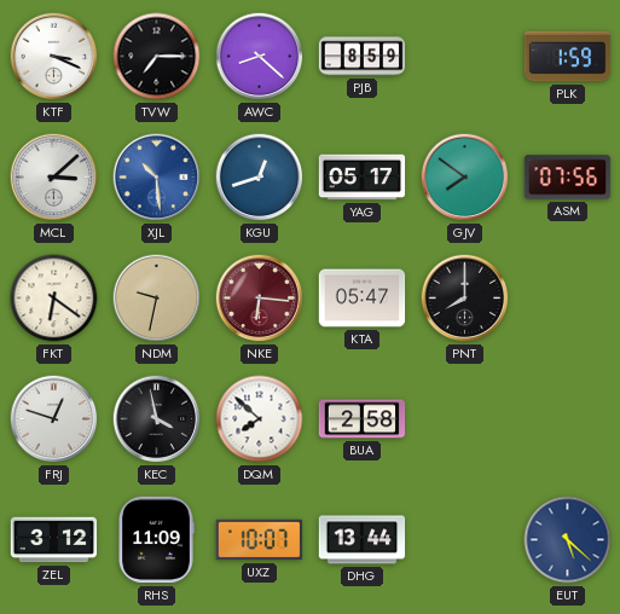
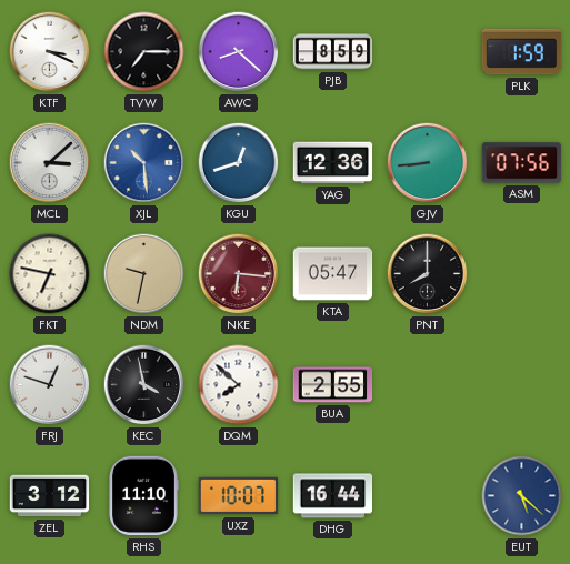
YAG: 05:17 -> 12:36
GJV: 7:51 -> 8:44
FKT: 6:21 -> 6:47
BUA: 2:58 -> 2:55
RHS: 11:09 -> 11:10
DHG: 13:44 -> 16:44
